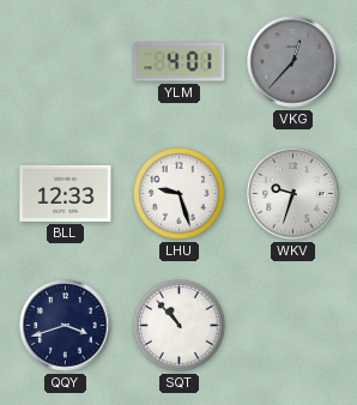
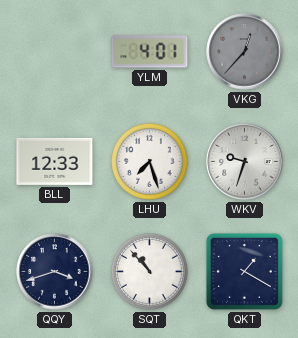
LHU: 9:27 -> 7:27
QKT: none -> 1:20
